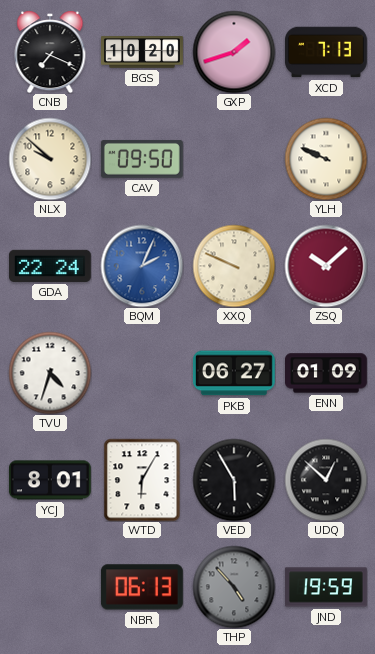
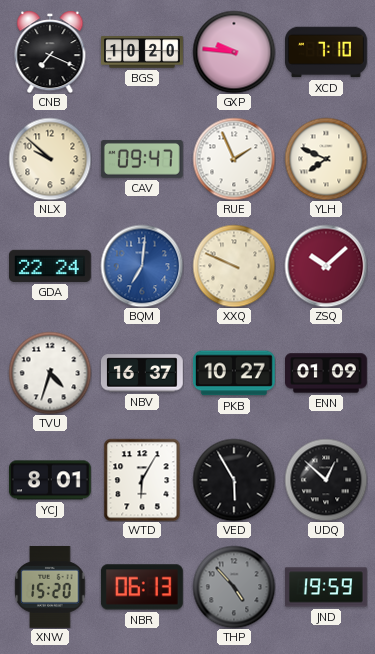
GXP: 1:42 -> 9:46
XCD: 7:13 -> 7:10
CAV: 09:50 -> 09:47
RUE: none -> 1:56
YLH: 9:49 -> 7:49
BQM: 2:04 -> 7:01
NBV: none -> 16:37
PKB: 06:27 -> 10:27
XNW: none -> 15:20
